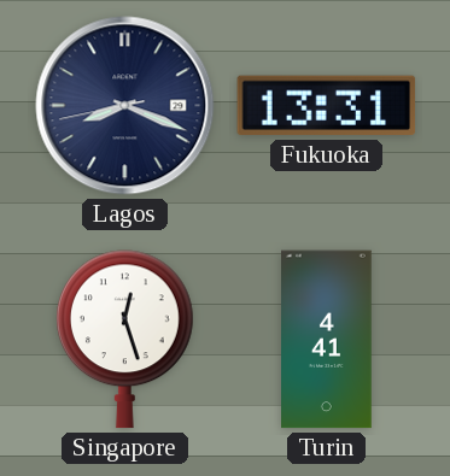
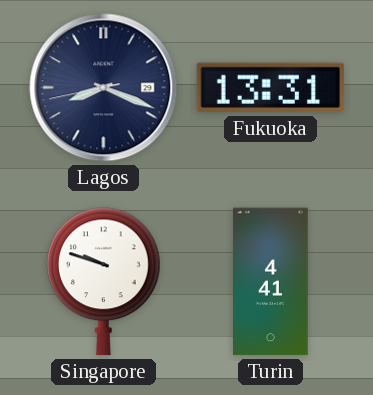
Singapore: 12:27 -> 9:48
